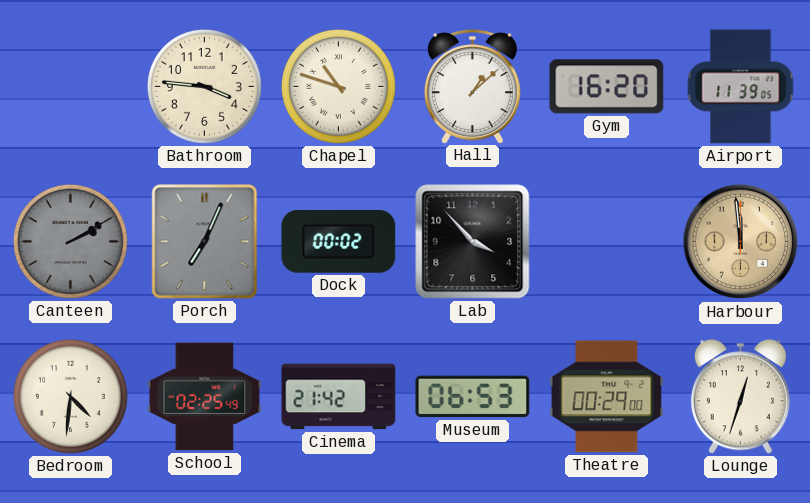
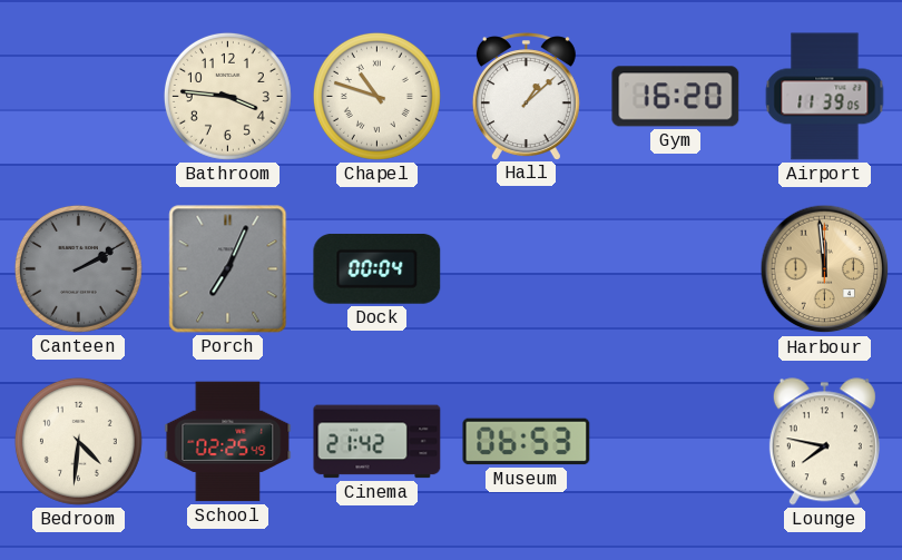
Dock: 00:02 -> 00:04
Lab: 3:53 -> none
Theatre: 00:29 -> none
Lounge: 12:33 -> 7:47
